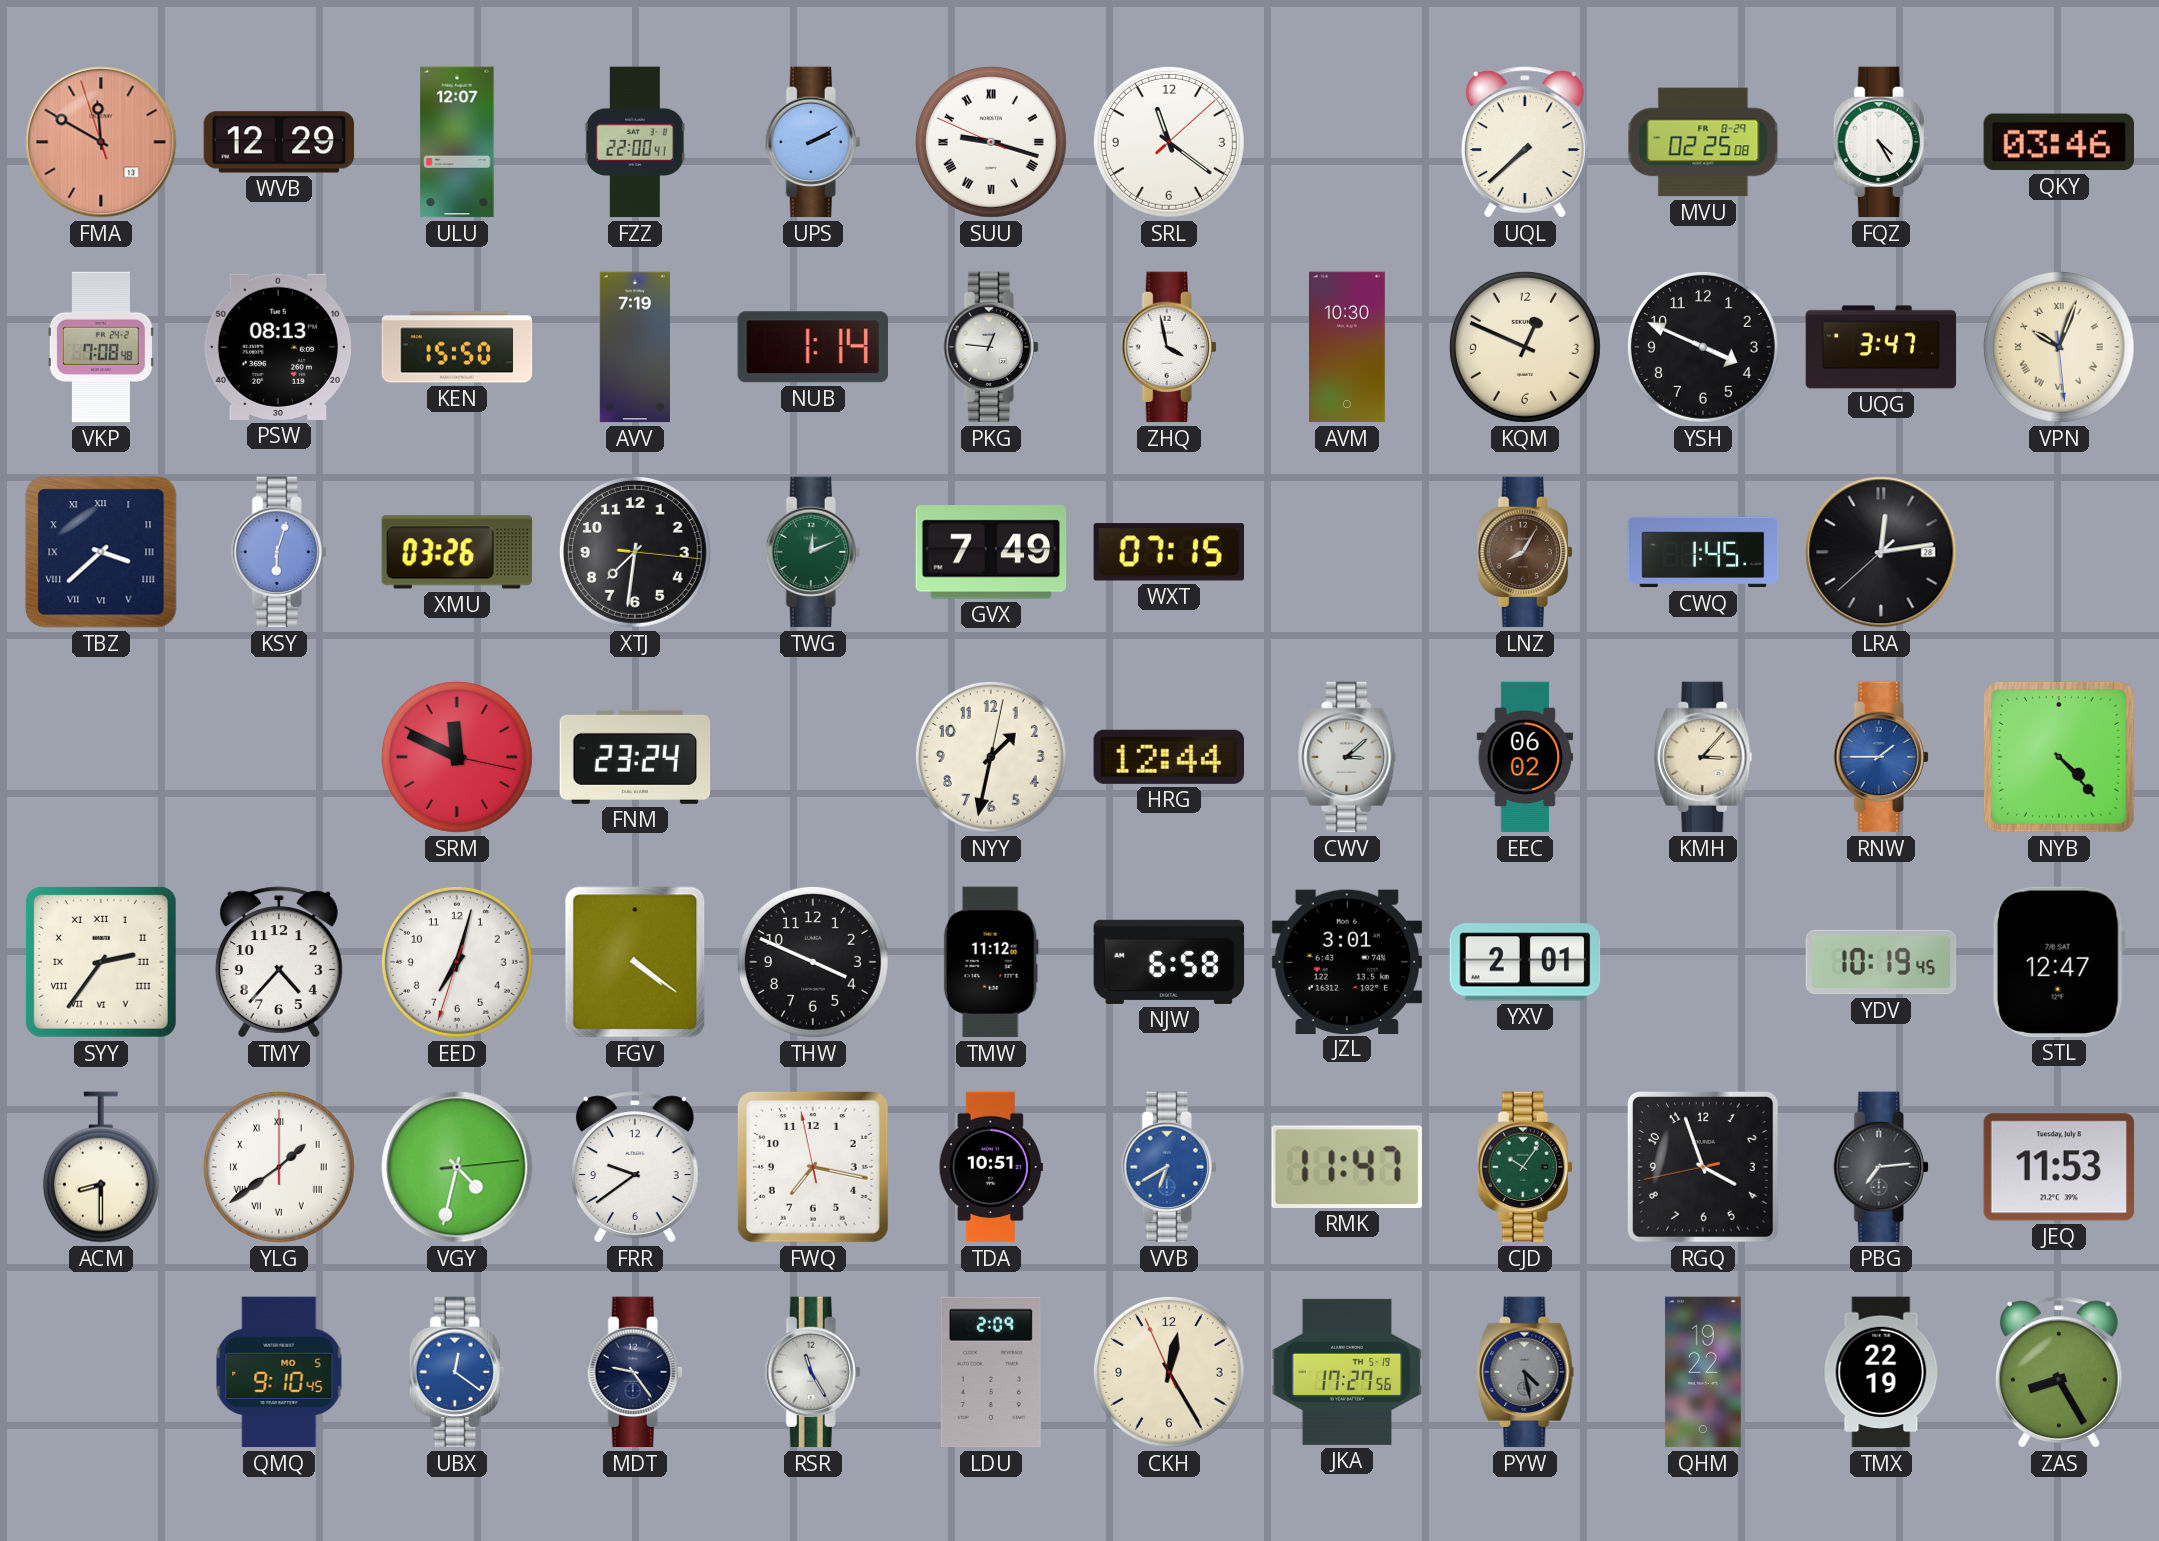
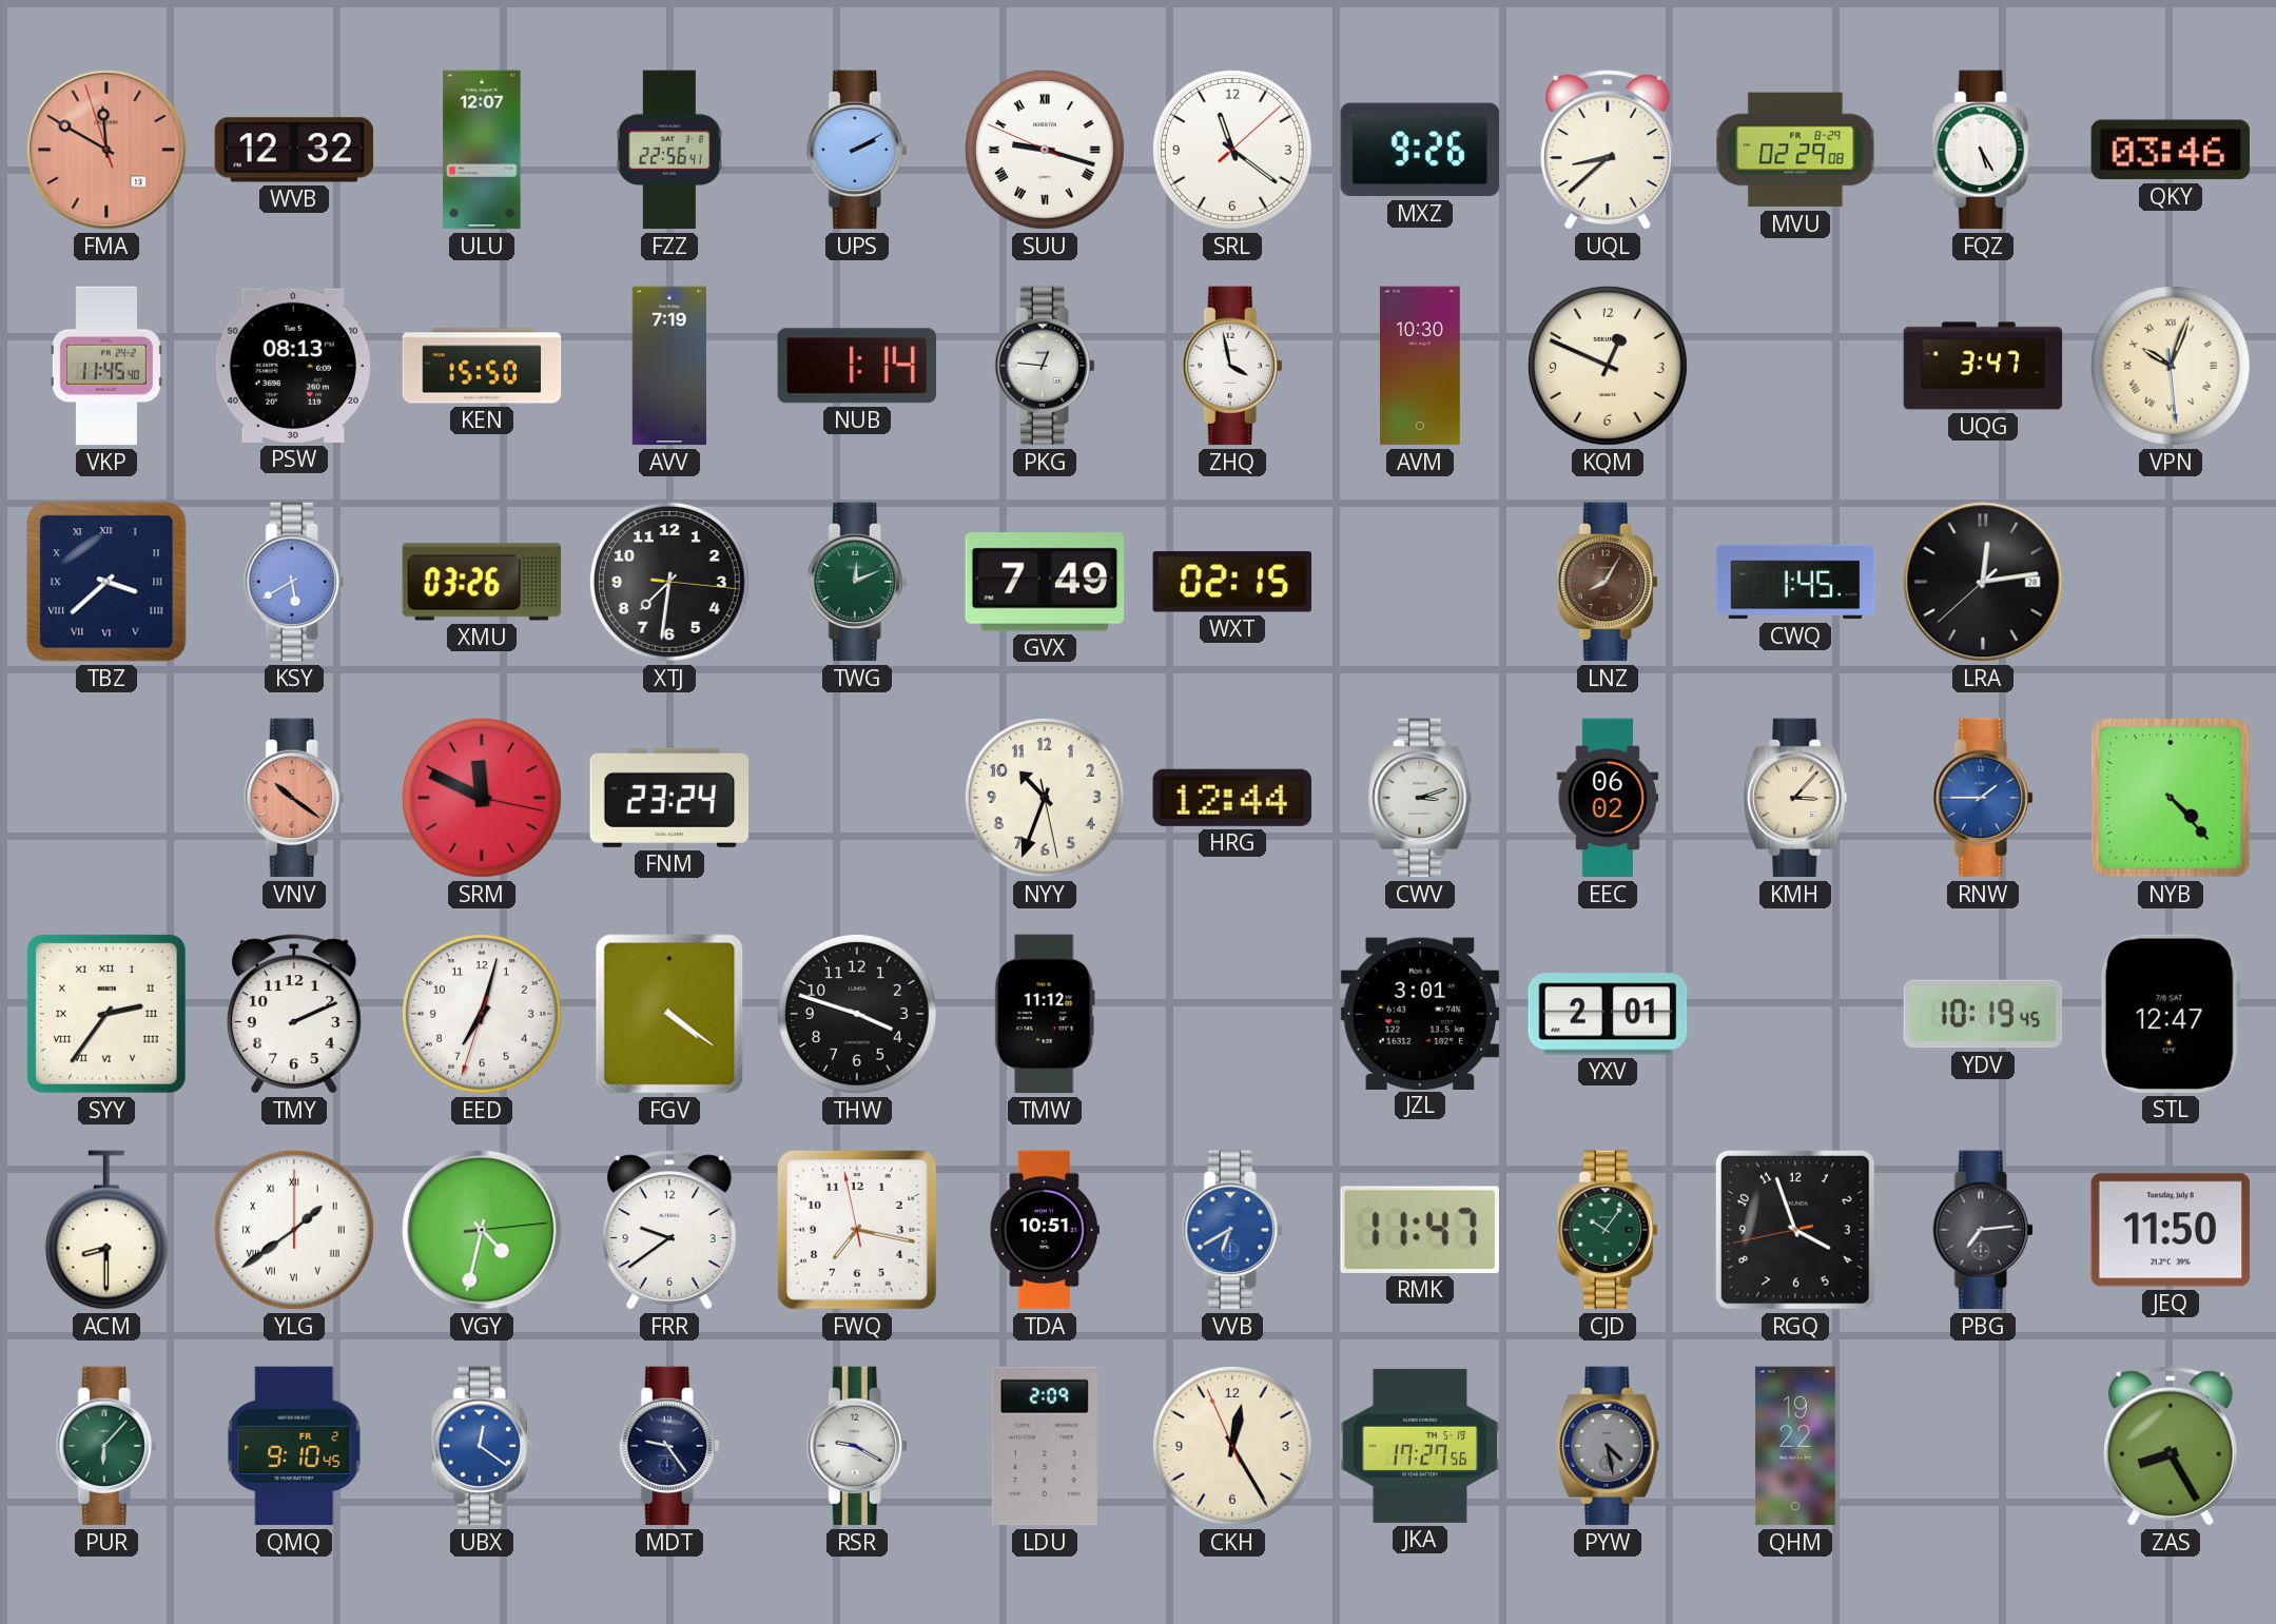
WVB: 12:29 -> 12:32
FZZ: 22:00 -> 22:56
MXZ: none -> 9:26
UQL: 7:38 -> 8:38
MVU: 02:25 -> 02:29
FQZ: 4:25 -> 5:25
VKP: 7:08 -> 11:45
YSH: 3:49 -> none
KSY: 6:03 -> 5:40
WXT: 07:15 -> 02:15
VNV: none -> 10:21
NYY: 1:32 -> 10:33
CWV: 3:08 -> 3:12
TMY: 4:37 -> 2:11
THW: 3:49 -> 3:48
NJW: 6:58 -> none
JEQ: 11:53 -> 11:50
PUR: none -> 6:07
QMQ date: MO 5 -> FR 2
RSR: 11:25 -> 9:20
TMX: 22:19 -> none
